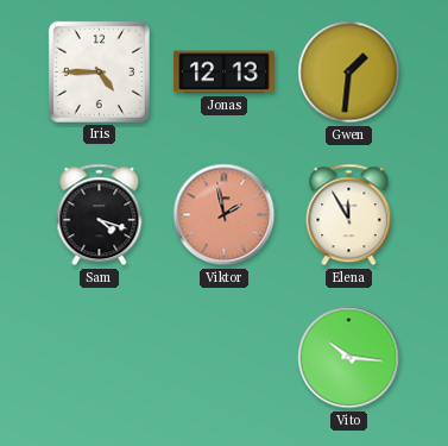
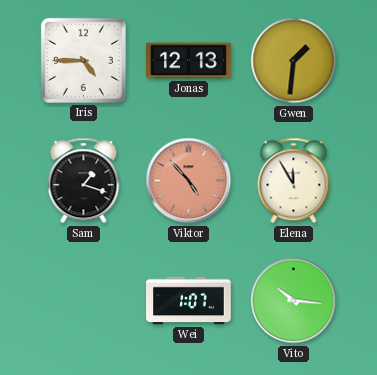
Sam: 4:18 -> 1:18
Viktor: 1:58 -> 4:53
Wei: none -> 1:07
